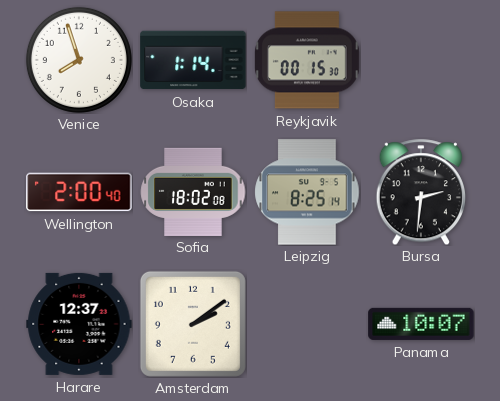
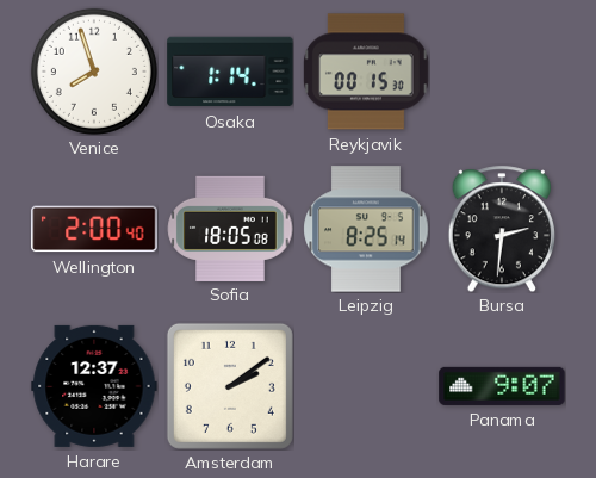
Sofia: 18:02 -> 18:05
Panama: 10:07 -> 9:07
